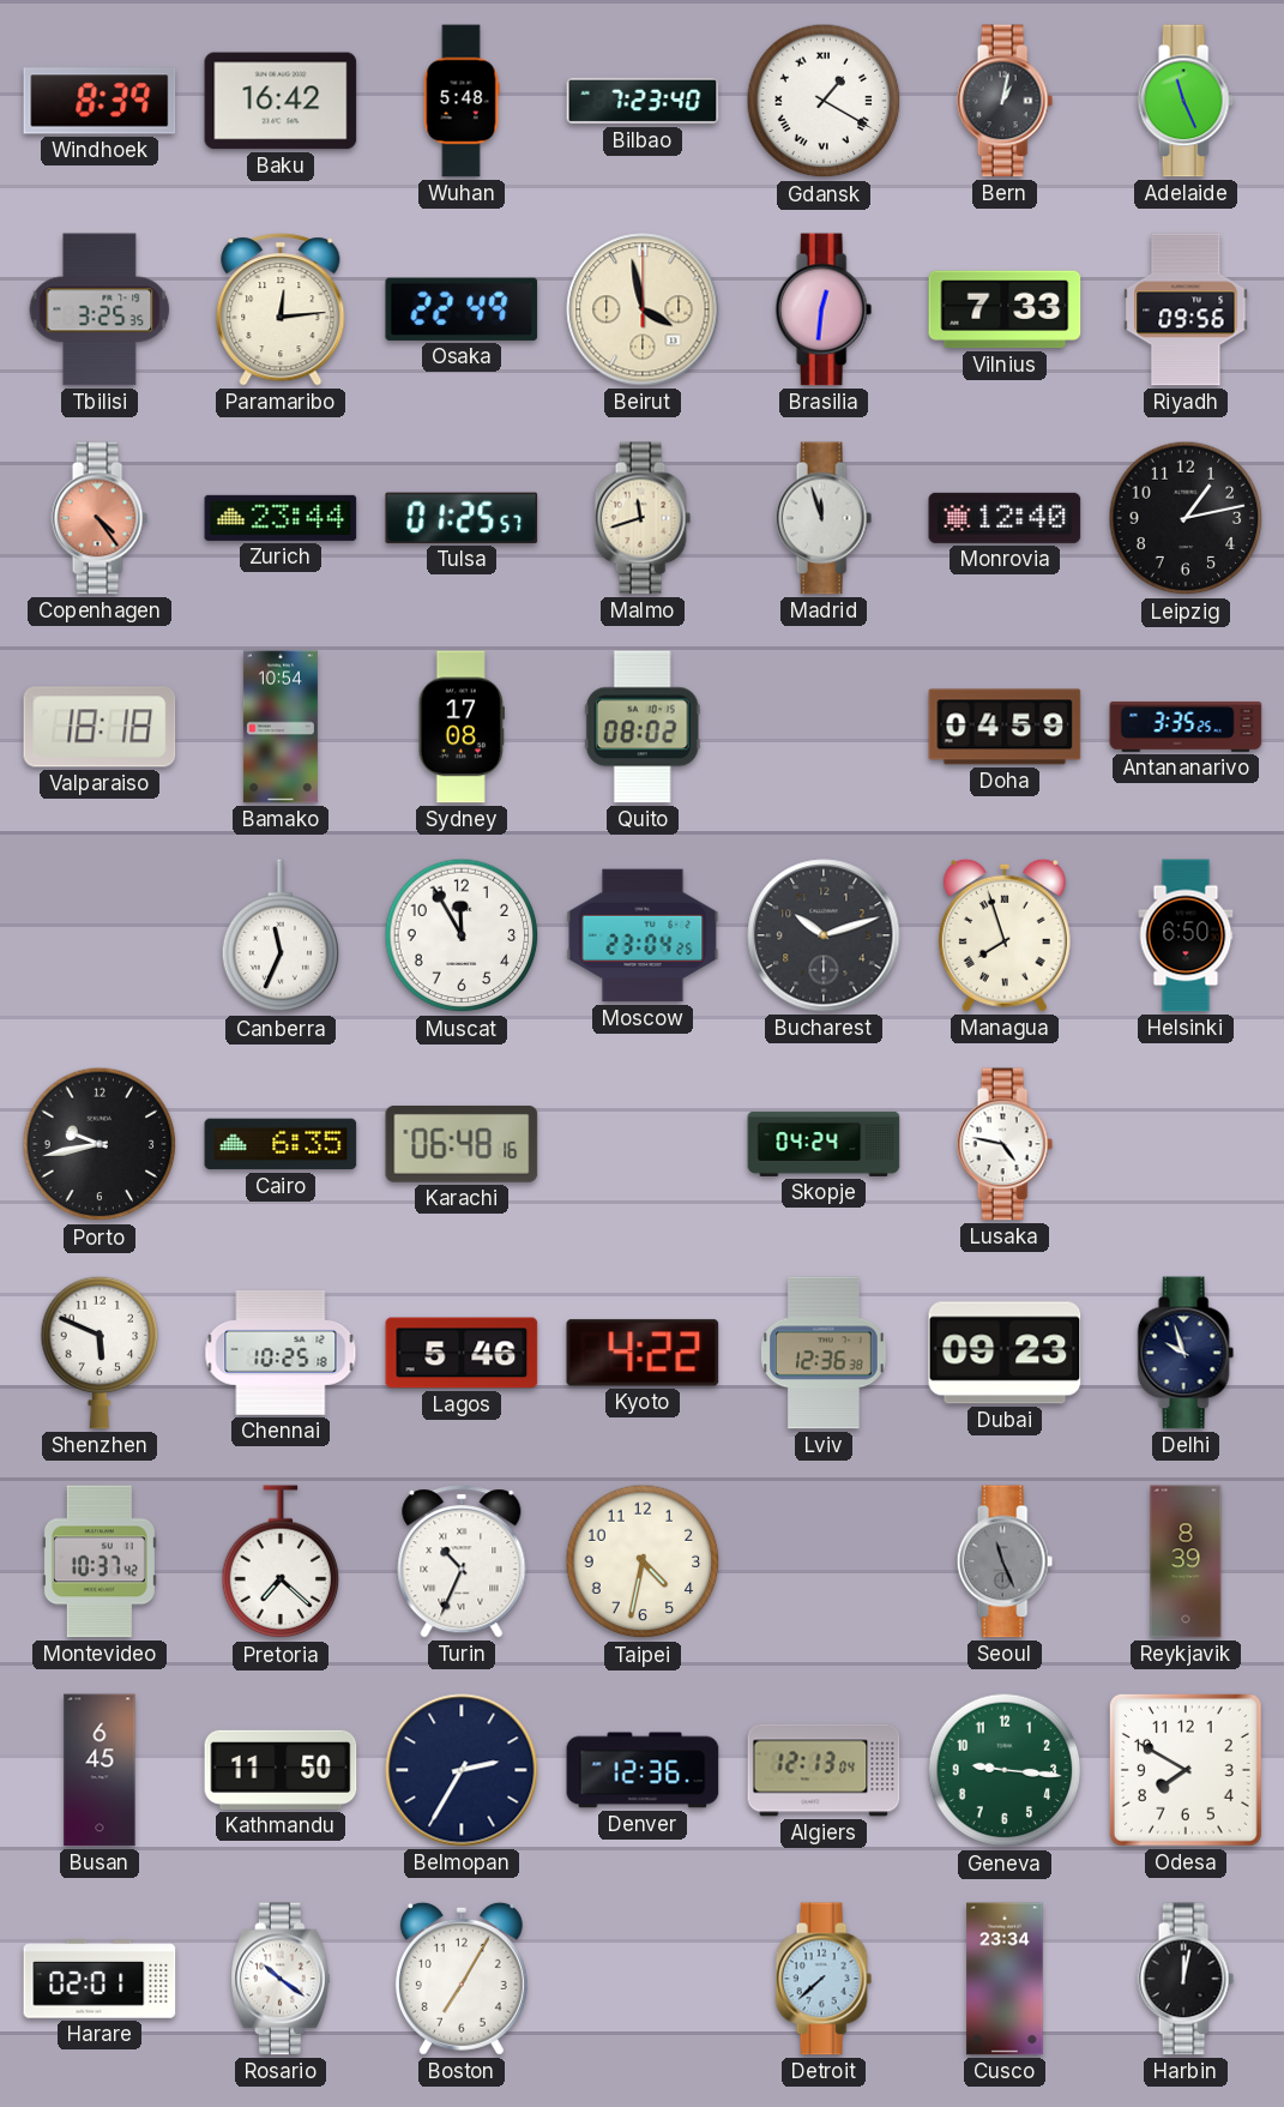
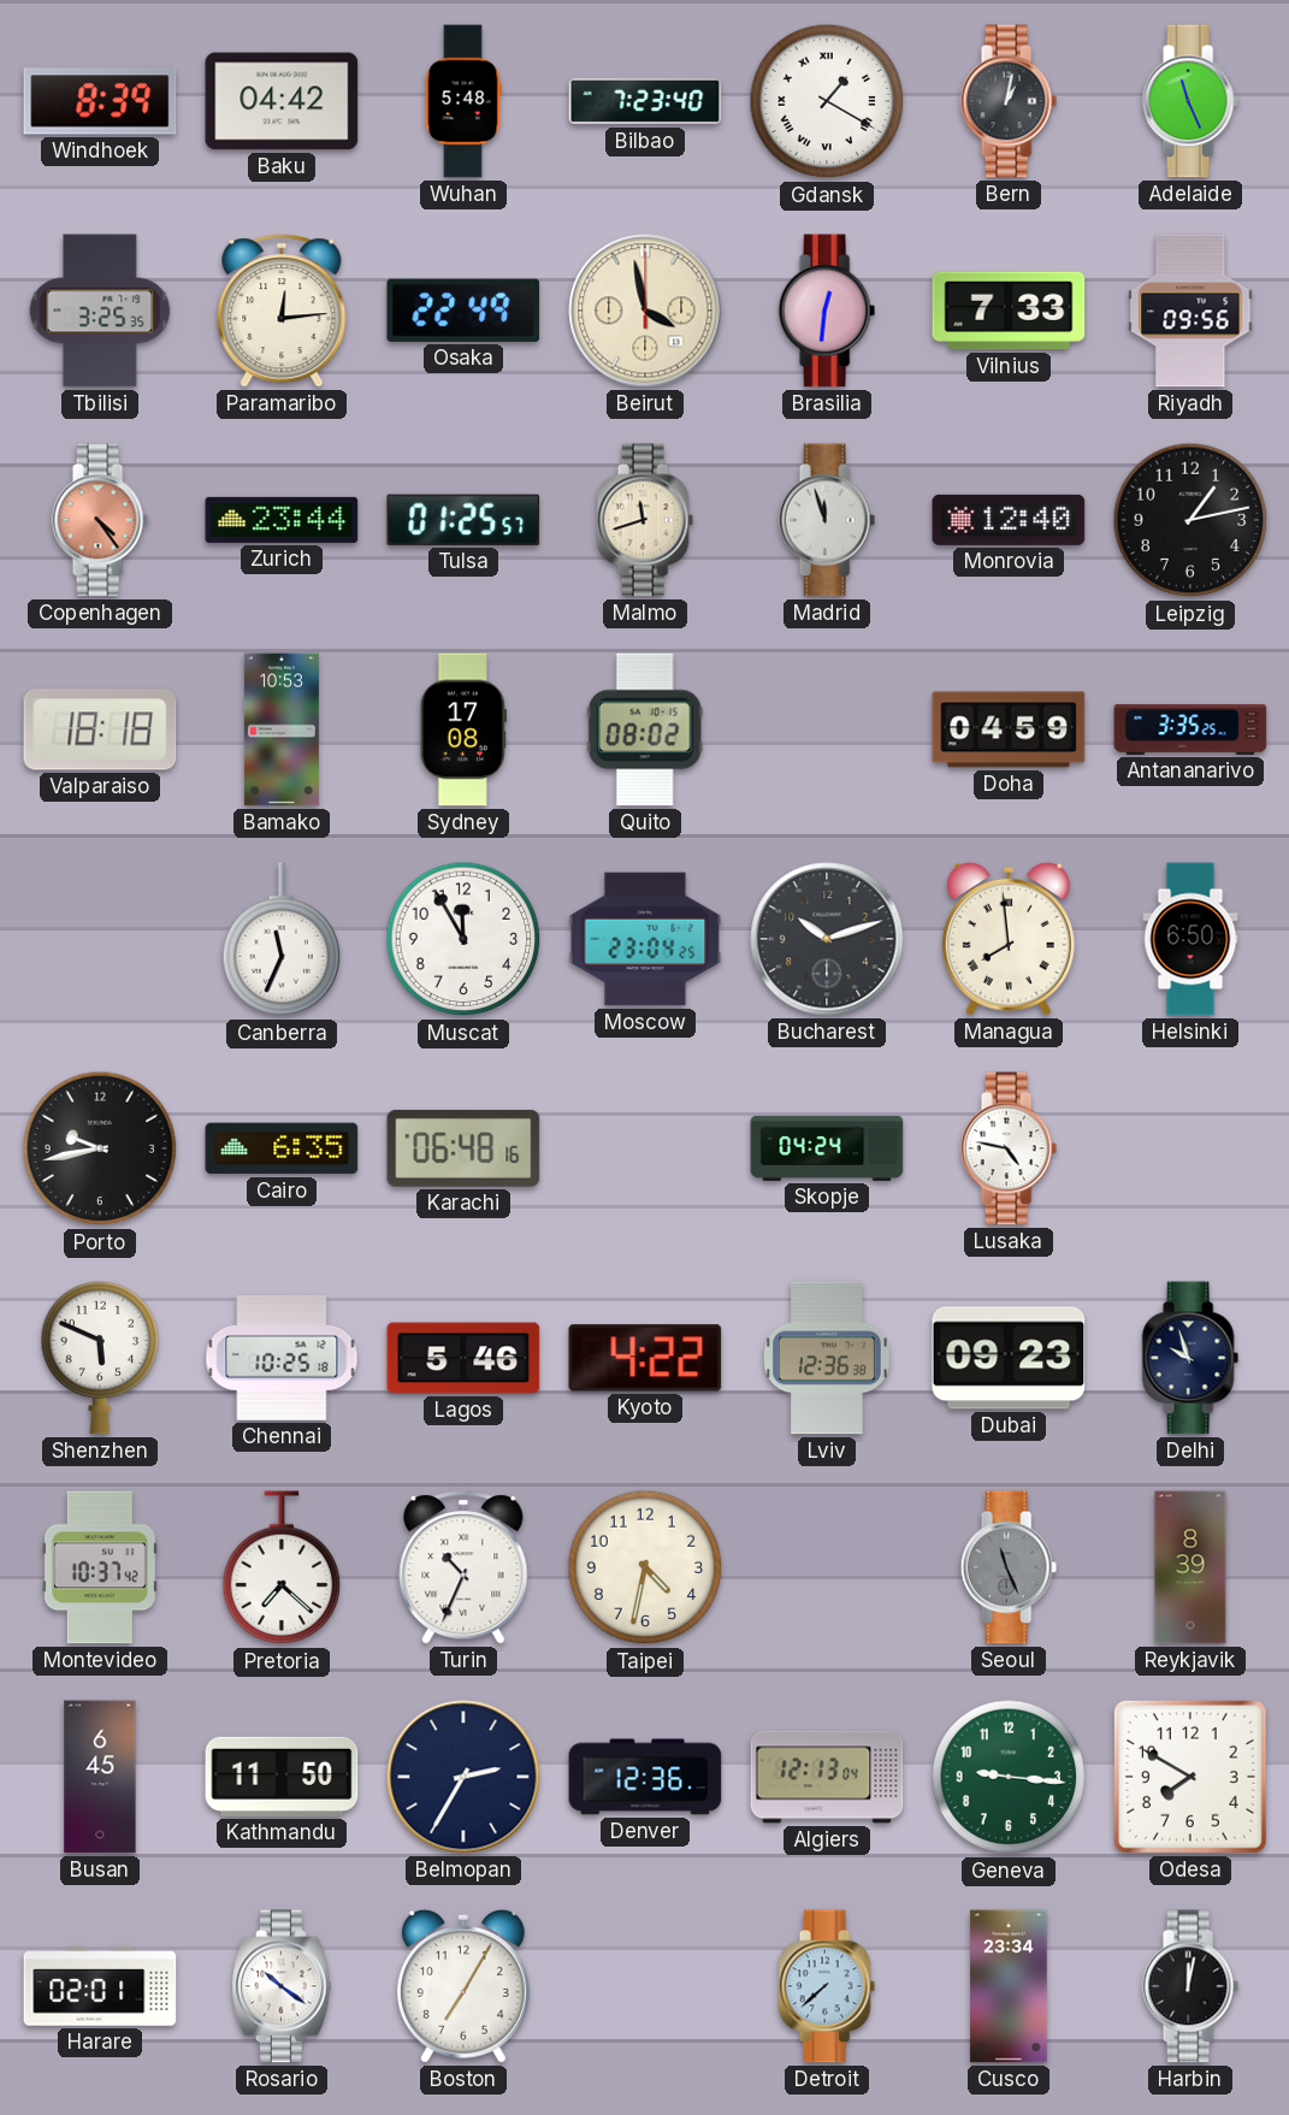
Baku: 16:42 -> 04:42
Bamako: 10:54 -> 10:53
Managua: 7:57 -> 7:59
